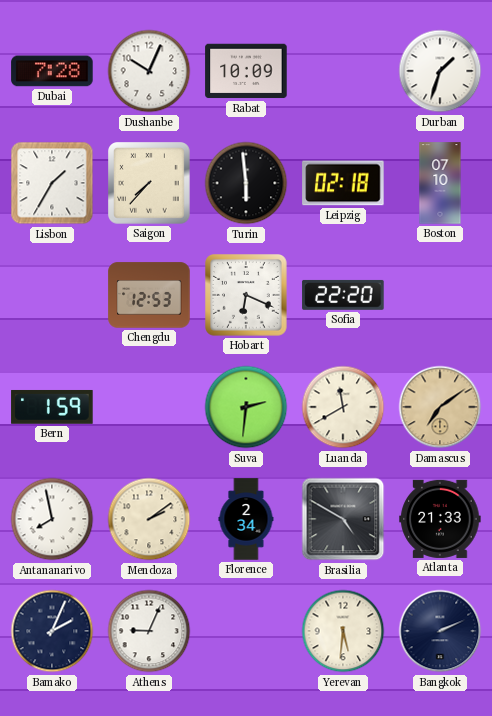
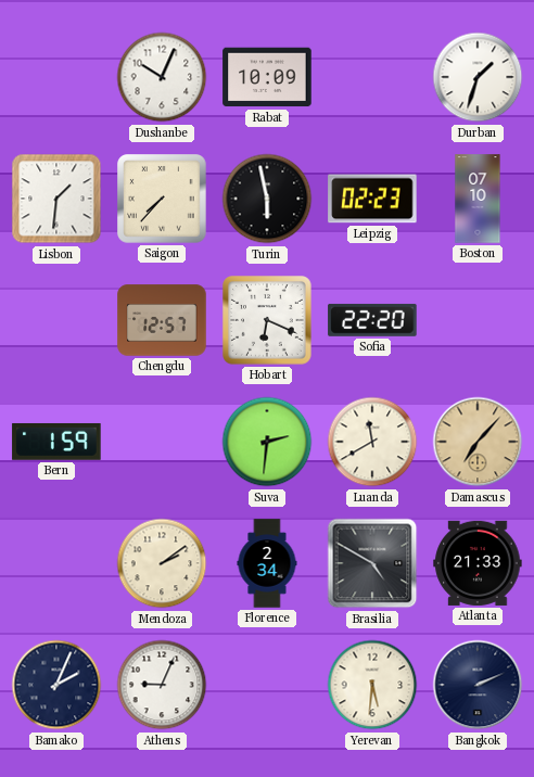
Dubai: 7:28 -> none
Lisbon: 1:35 -> 1:31
Turin: 5:59 -> 5:58
Leipzig: 02:18 -> 02:23
Chengdu: 12:53 -> 12:57
Damascus: 7:09 -> 7:07
Antananarivo: 7:58 -> none
